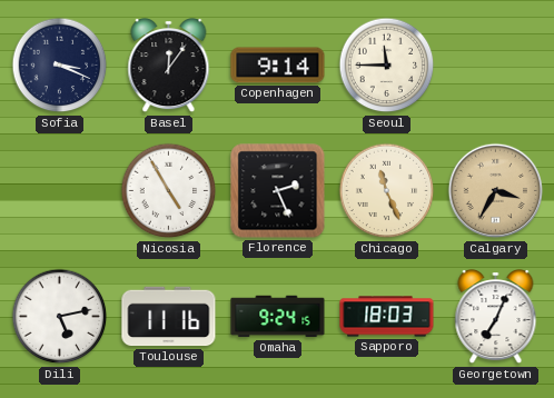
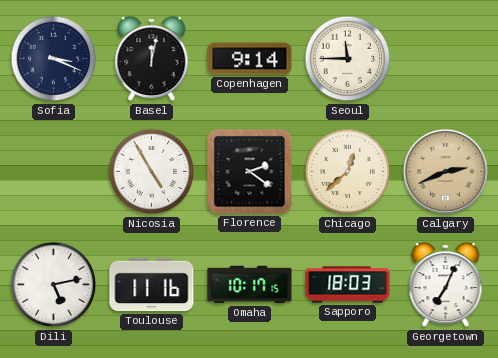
Basel: 12:06 -> 12:02
Florence: 2:26 -> 2:21
Chicago: 11:26 -> 12:38
Calgary: 3:35 -> 2:41
Omaha: 9:24 -> 10:17
